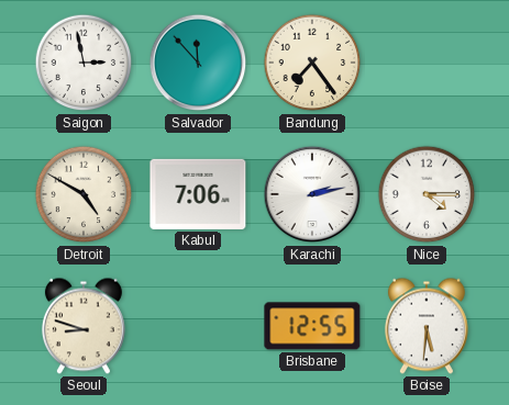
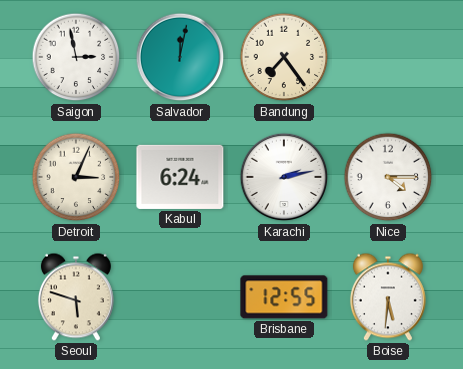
Salvador: 11:53 -> 12:02
Detroit: 4:50 -> 3:04
Kabul: 7:06 -> 6:24
Seoul: 8:48 -> 5:48
